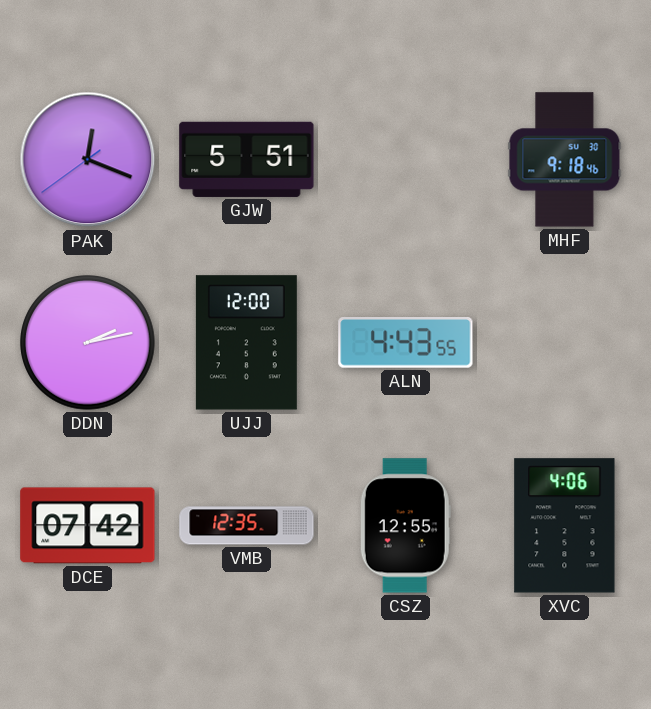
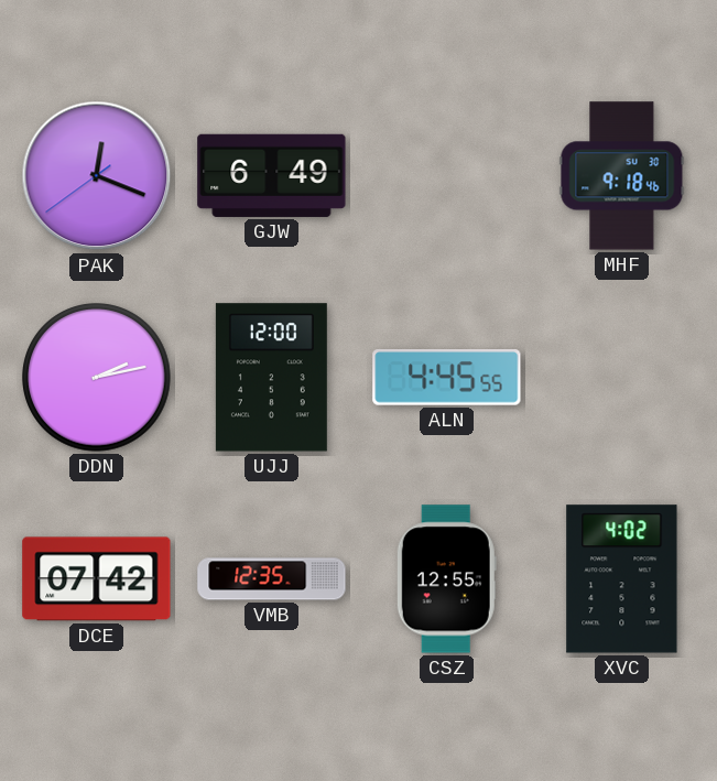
GJW: 5:51 -> 6:49
ALN: 4:43 -> 4:45
XVC: 4:06 -> 4:02
